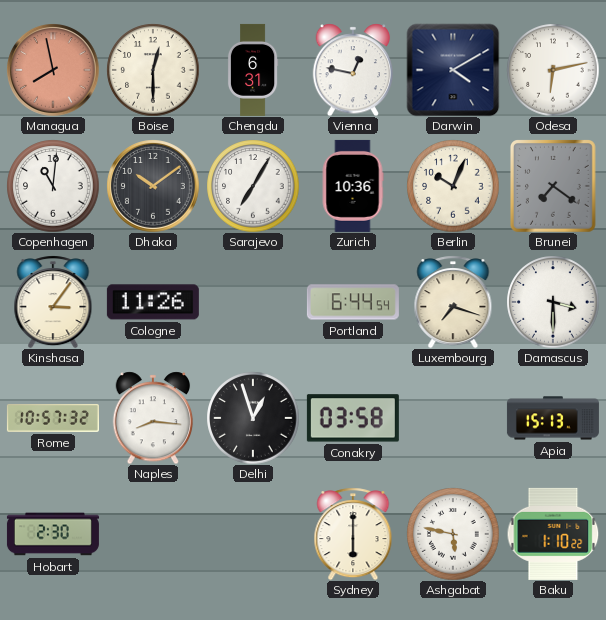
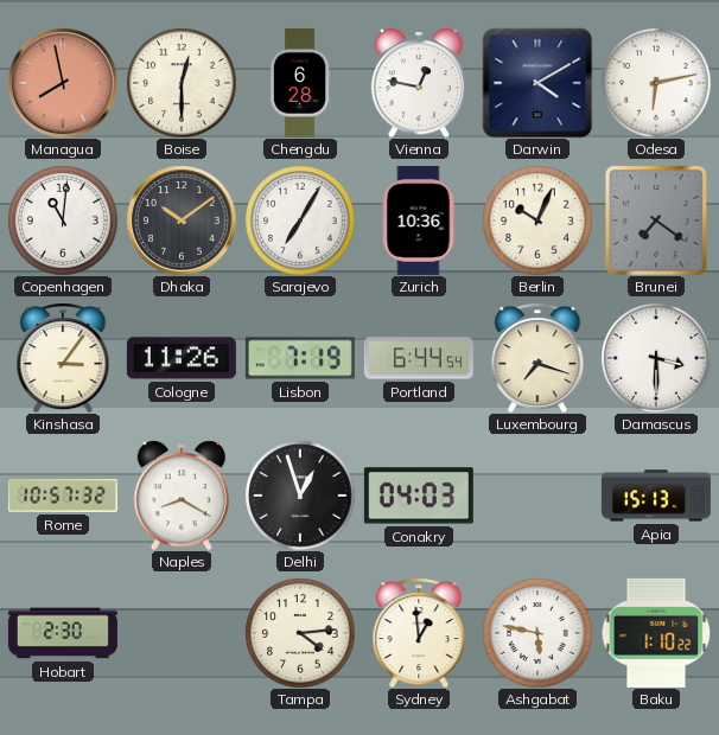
Chengdu: 6:31 -> 6:28
Lisbon: none -> 7:19
Naples: 8:16 -> 8:20
Conakry: 03:58 -> 04:03
Tampa: none -> 4:14
Sydney: 6:00 -> 12:59
